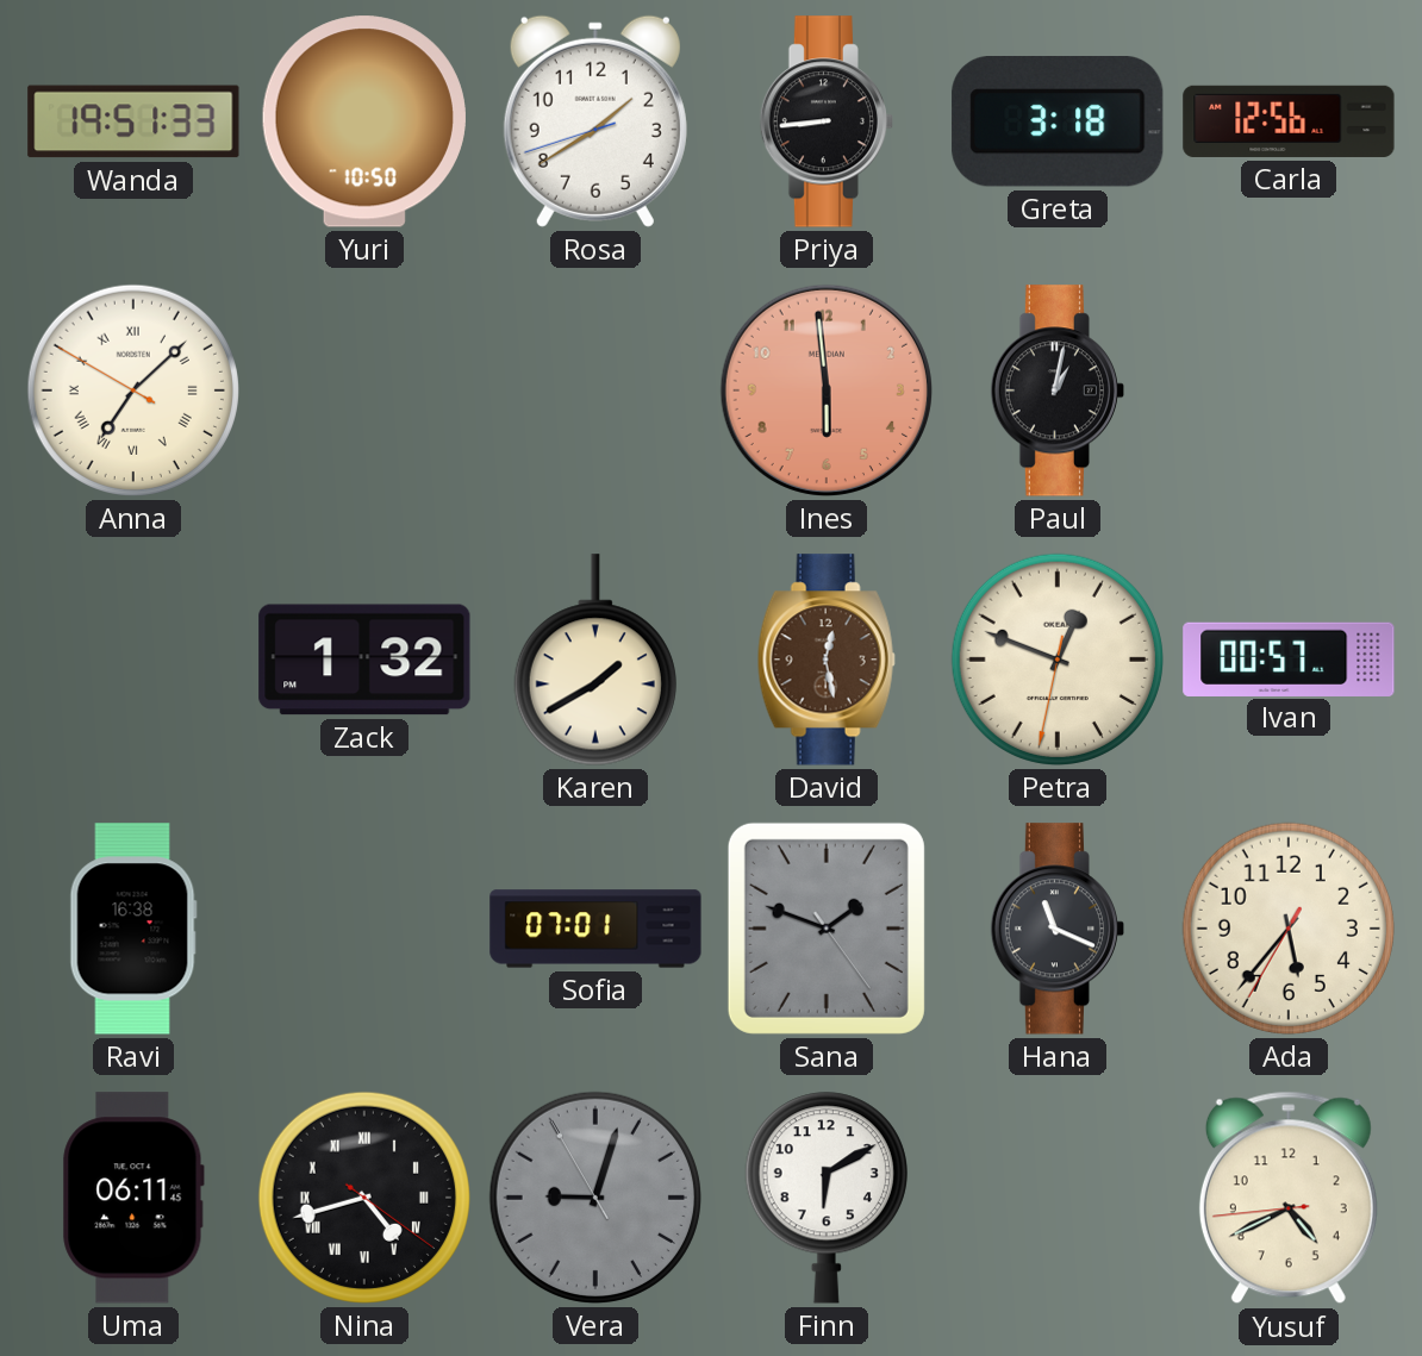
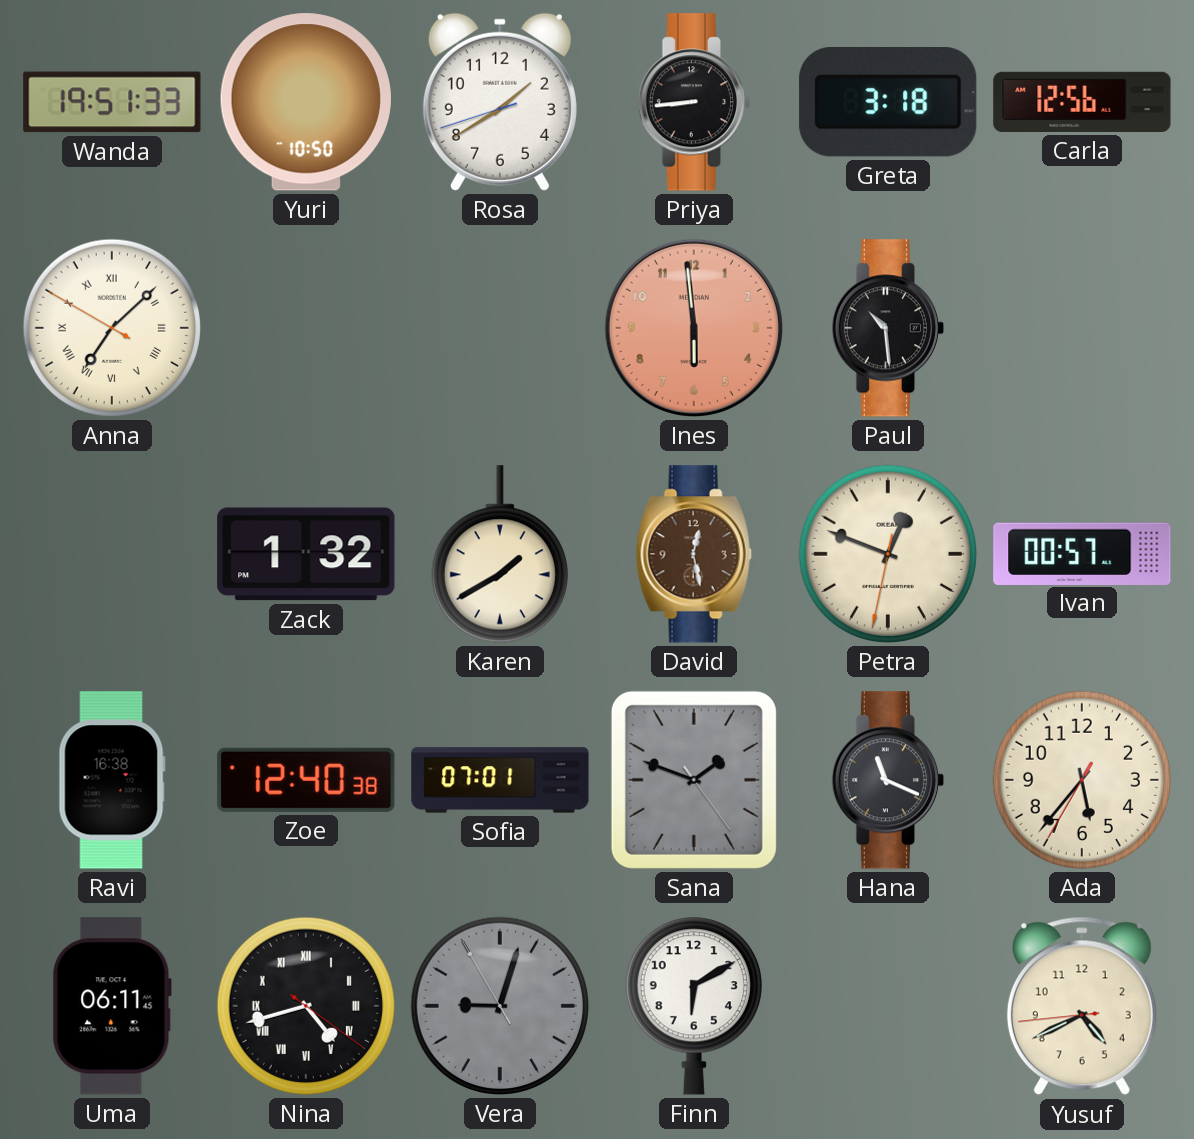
Paul: 1:02 -> 10:29
Zoe: none -> 12:40
